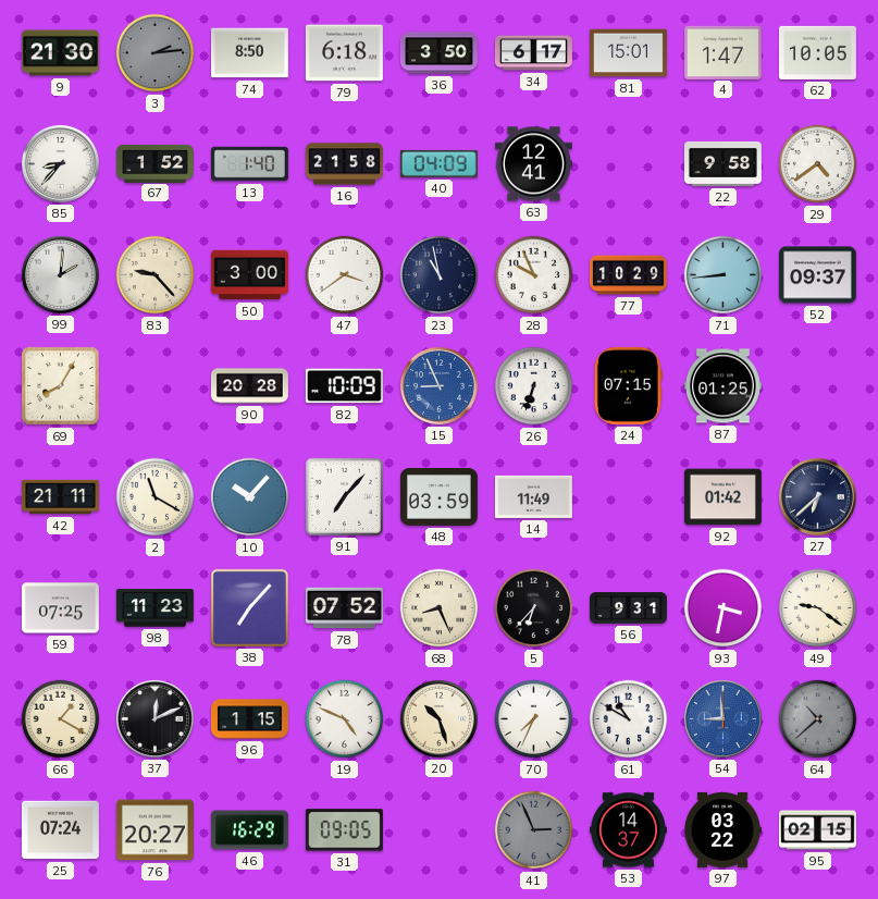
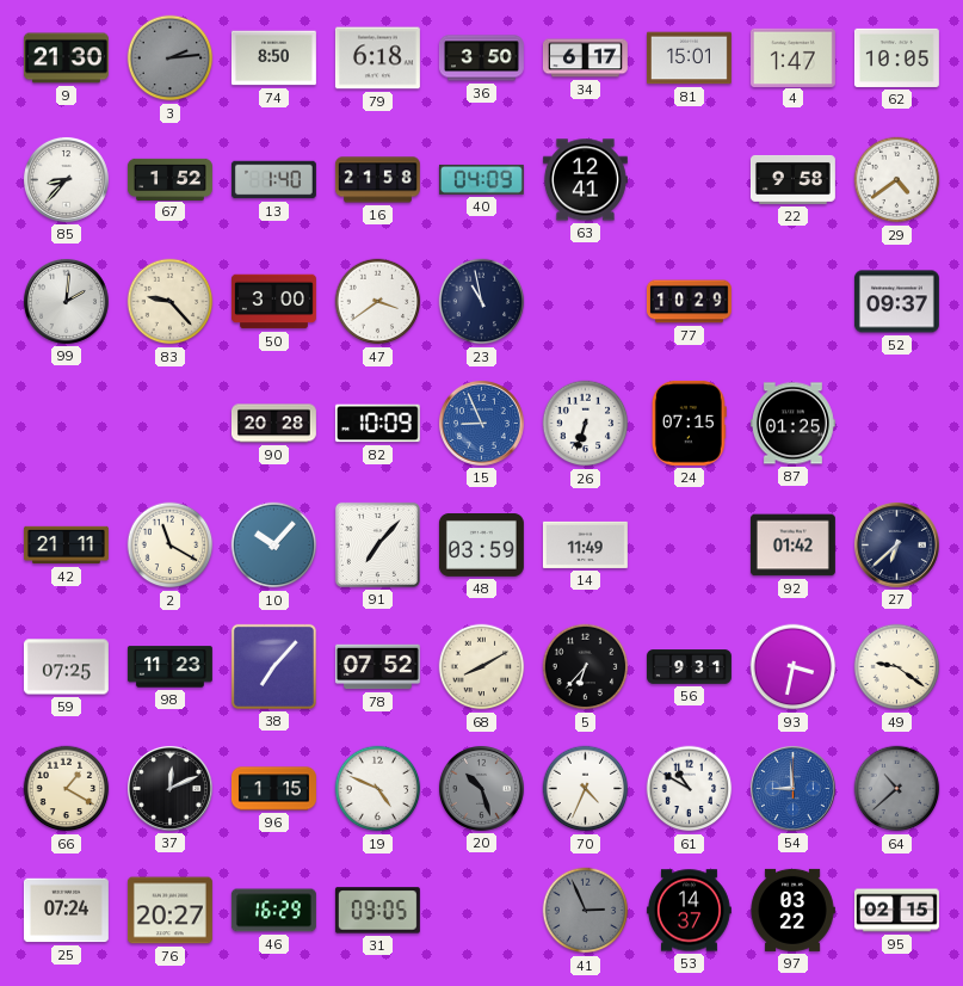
28: 9:56 -> none
71: 8:44 -> none
69: 8:05 -> none
68: 8:26 -> 8:10
20 dial: cream -> grey
70: 7:34 -> 4:34
